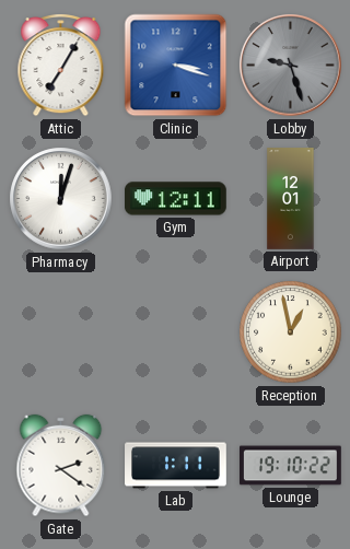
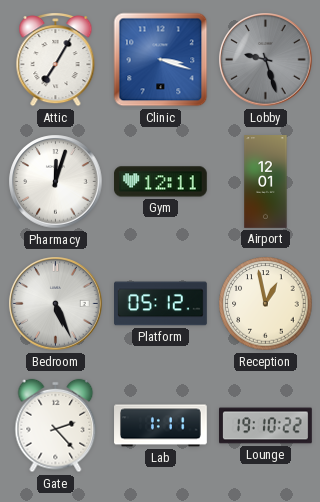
Bedroom: none -> 5:26
Platform: none -> 05:12
Gate: 2:21 -> 2:23
